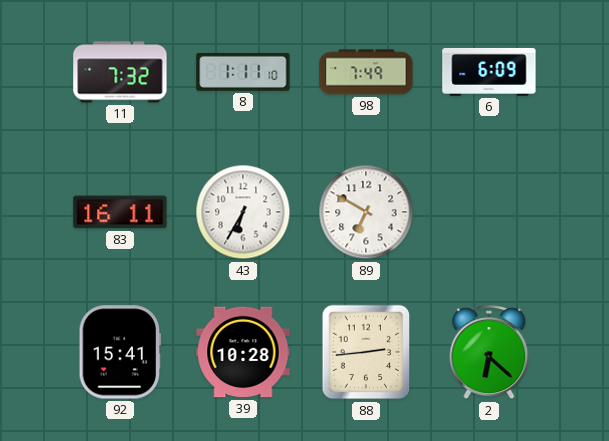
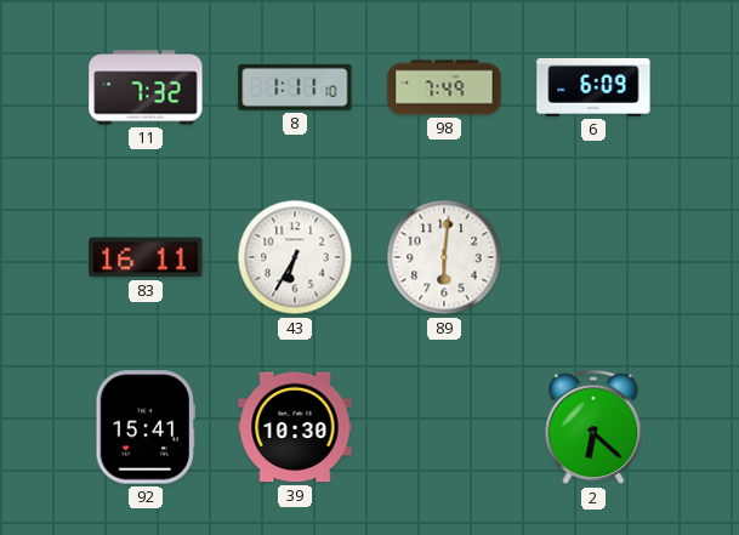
89: 6:50 -> 6:01
39: 10:28 -> 10:30
88: 2:44 -> none
